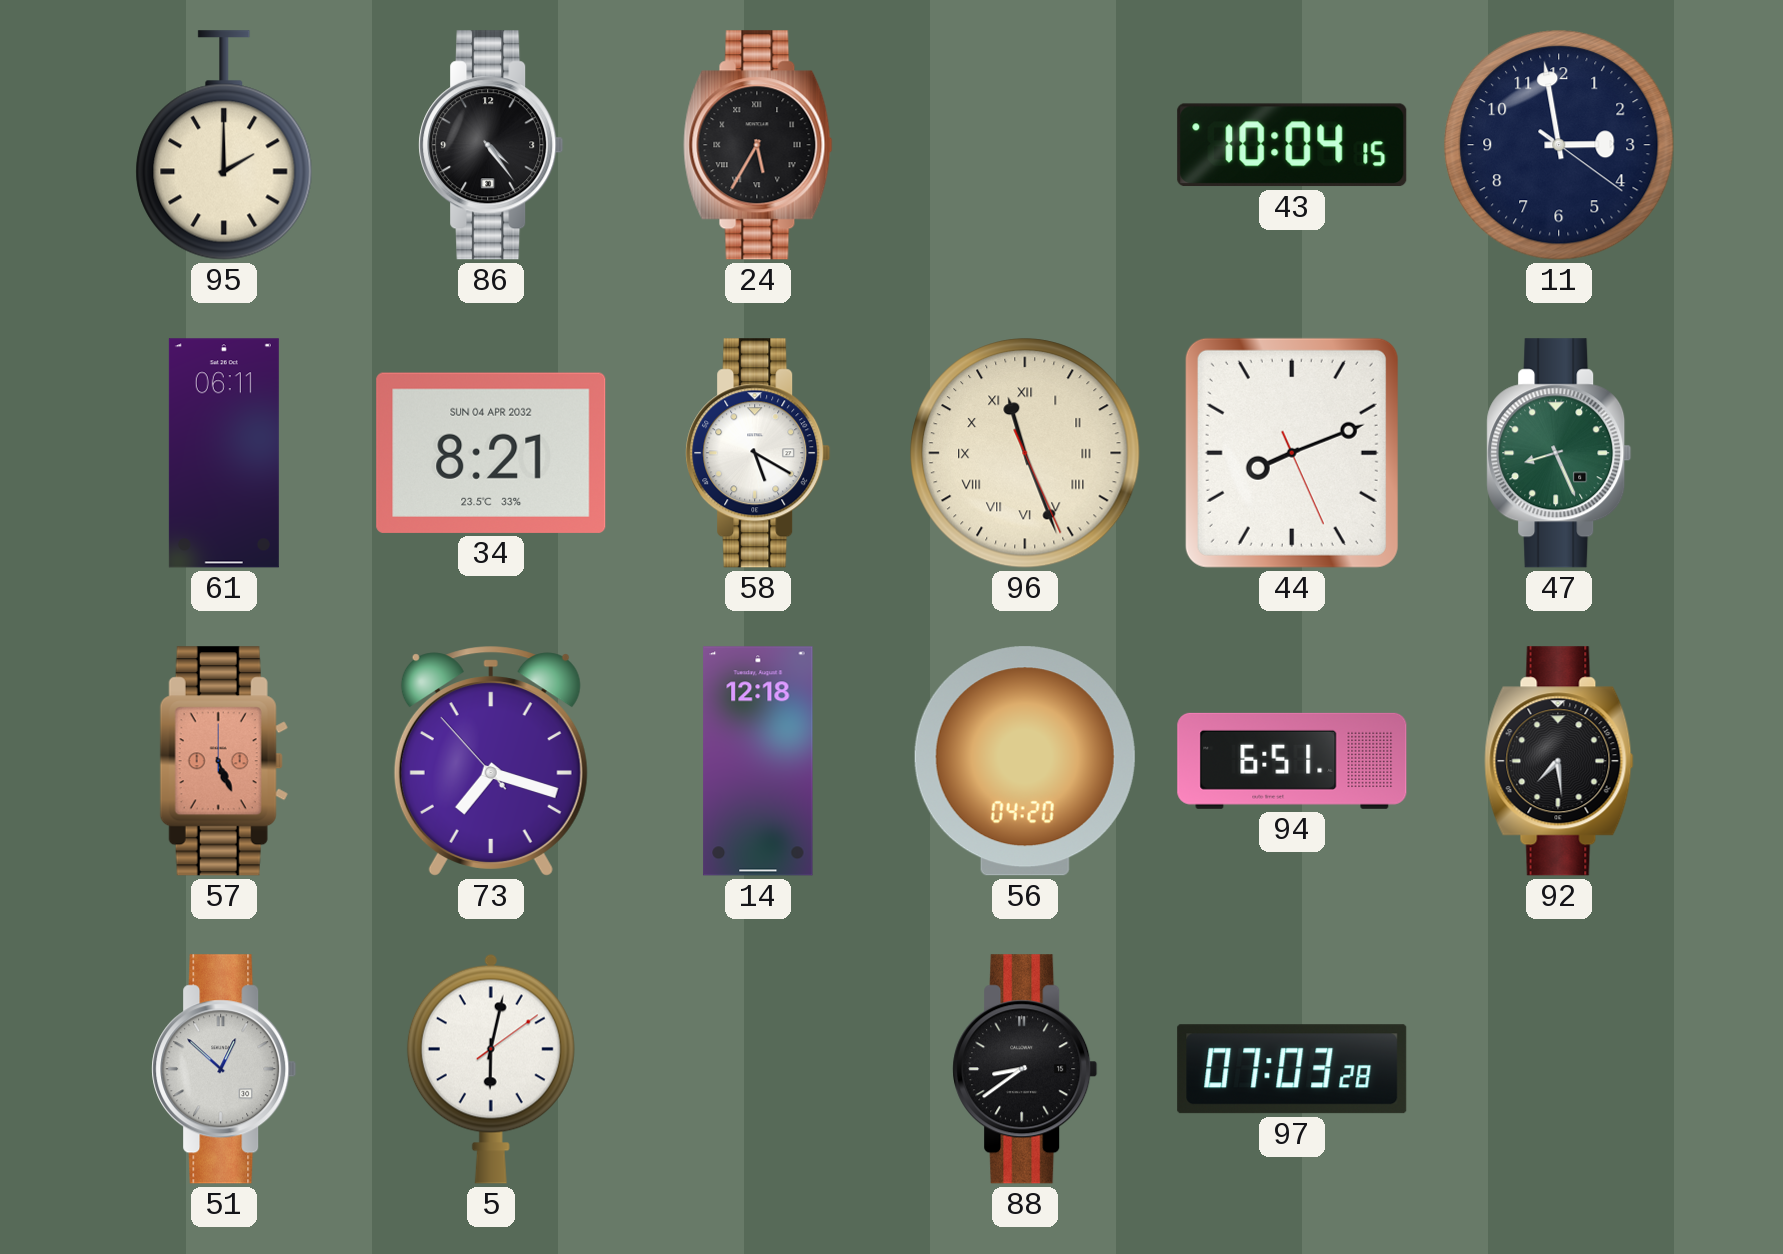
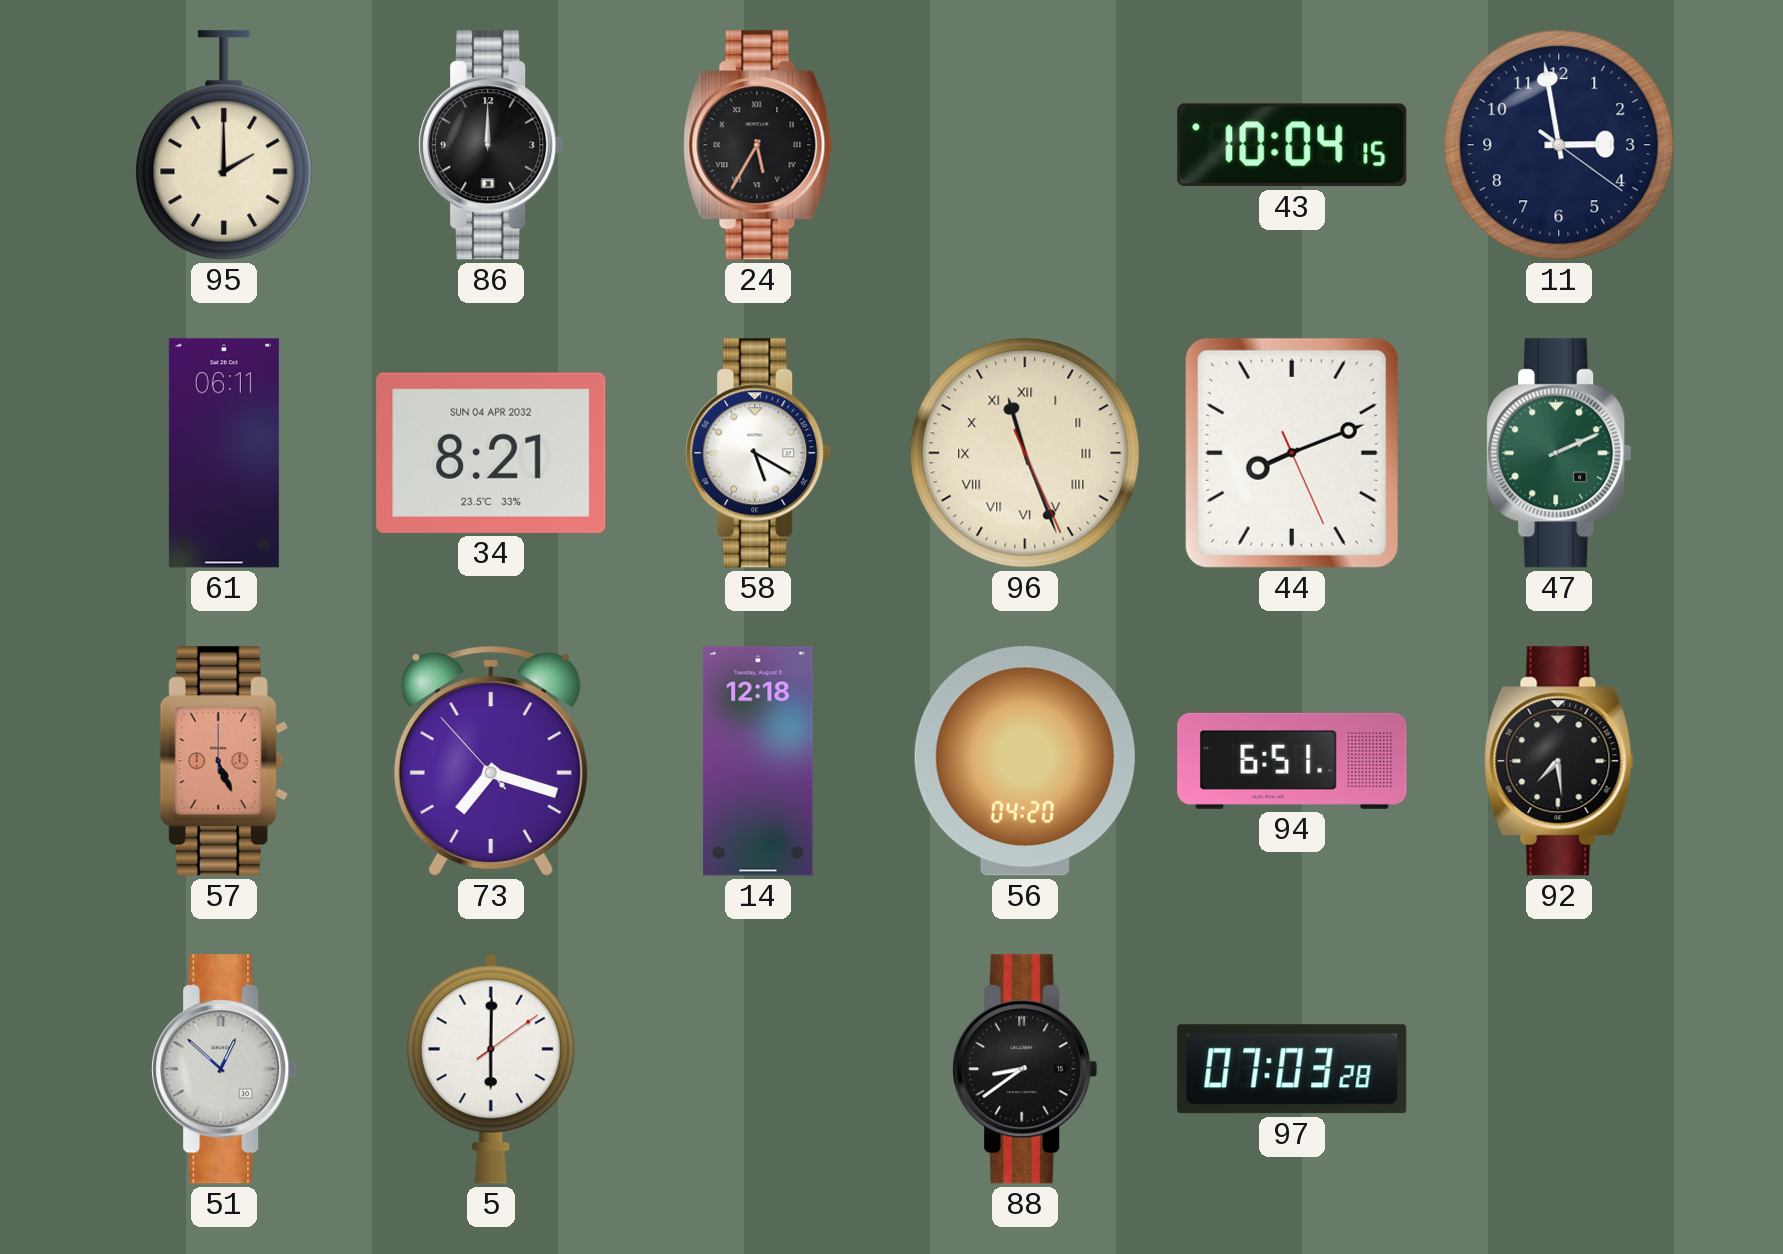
86: 4:24 -> 12:00
47: 8:26 -> 2:11
5: 6:02 -> 6:00
